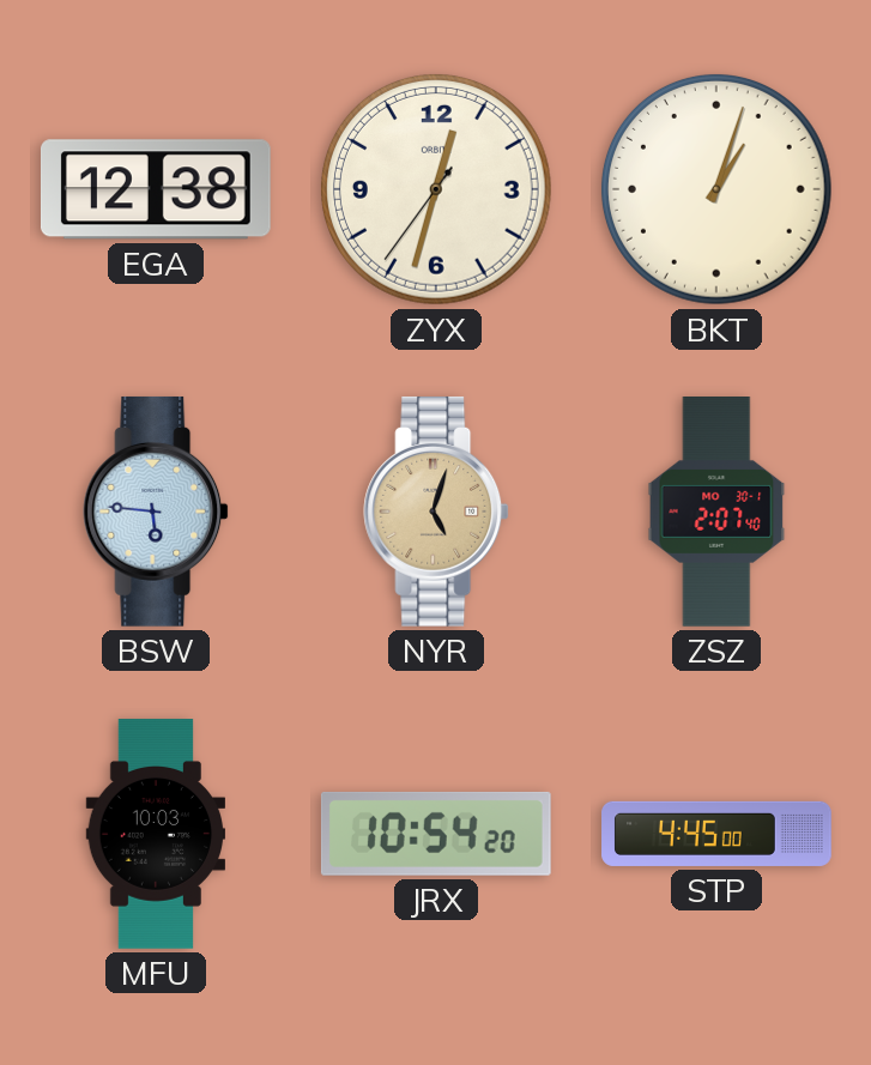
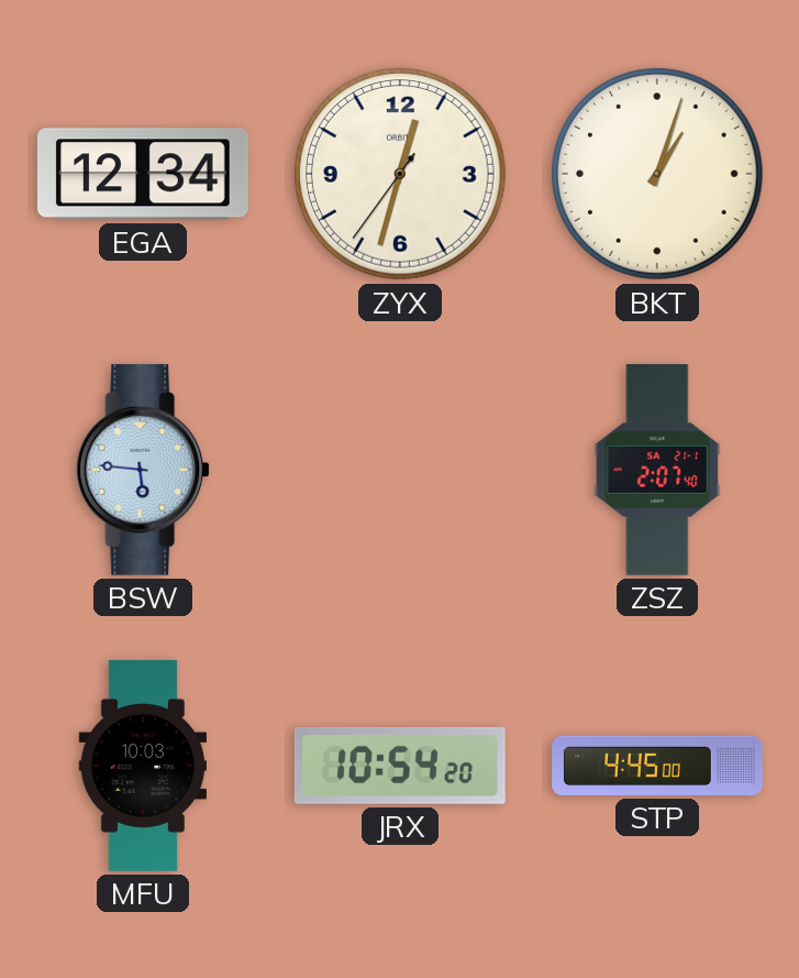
EGA: 12:38 -> 12:34
NYR: 5:03 -> none
ZSZ date: MO 30-1 -> SA 21-1
